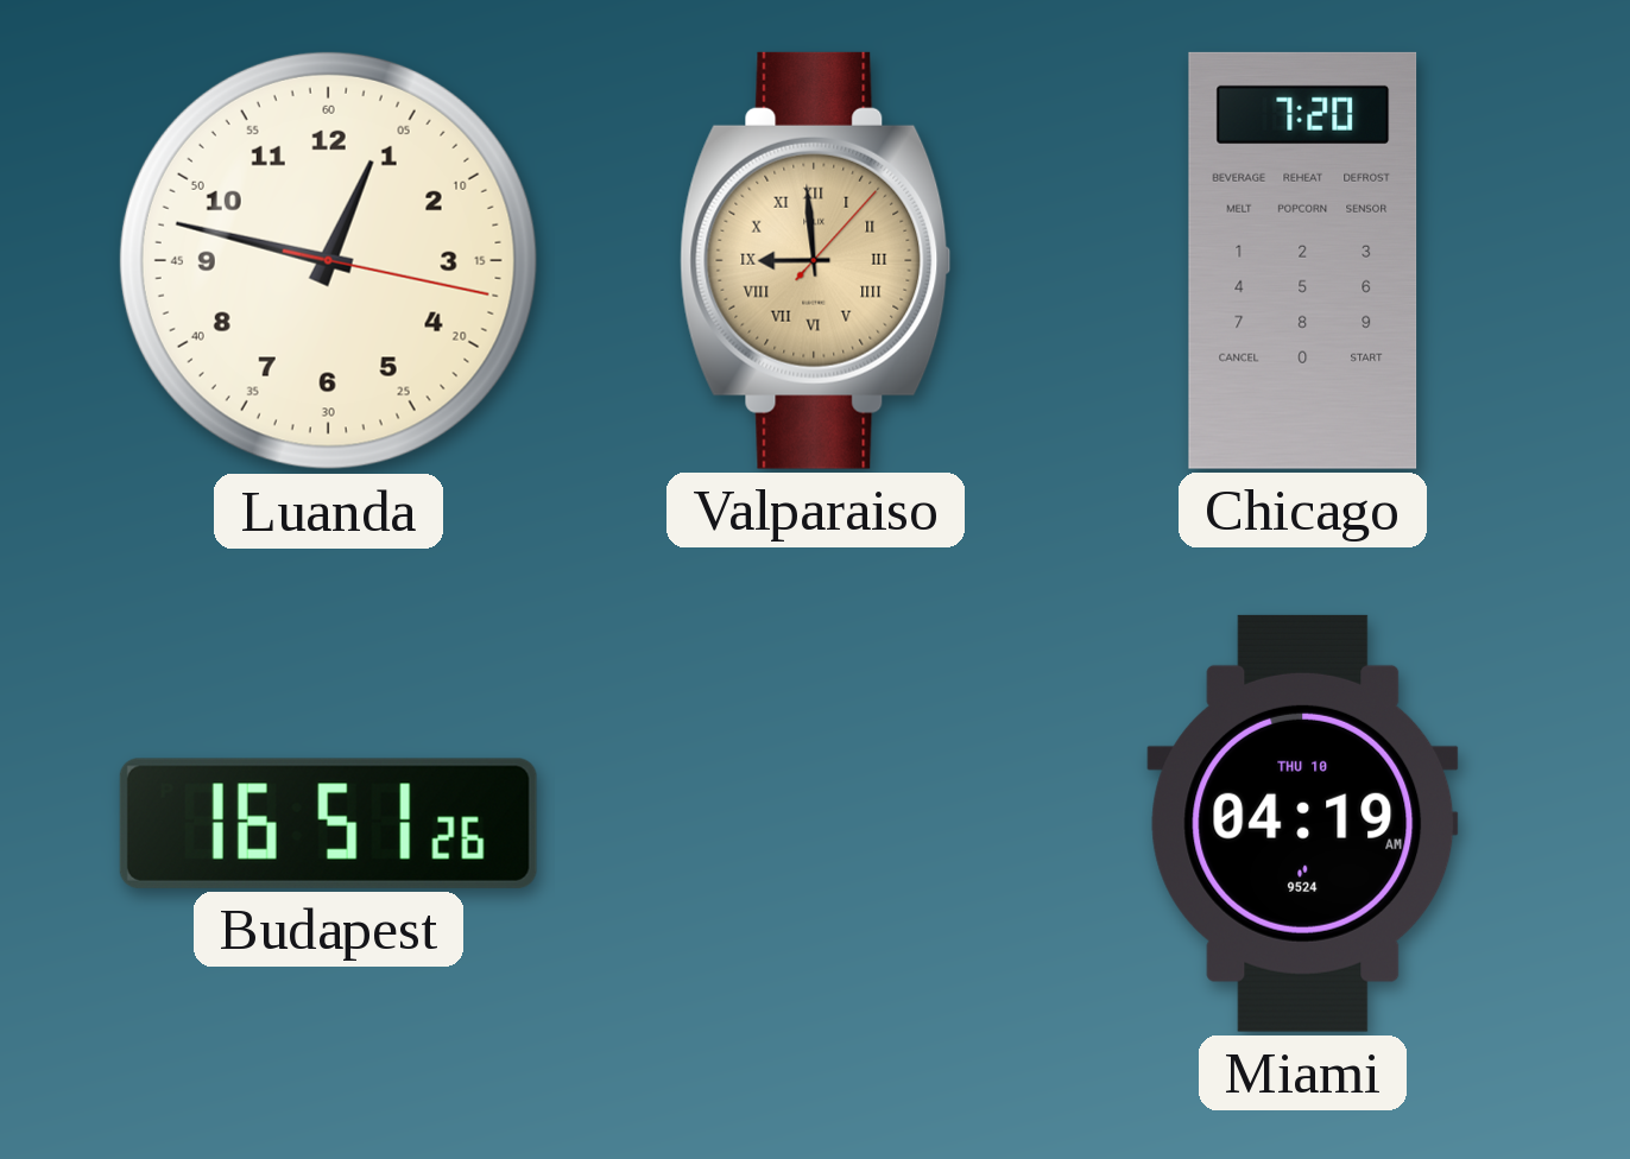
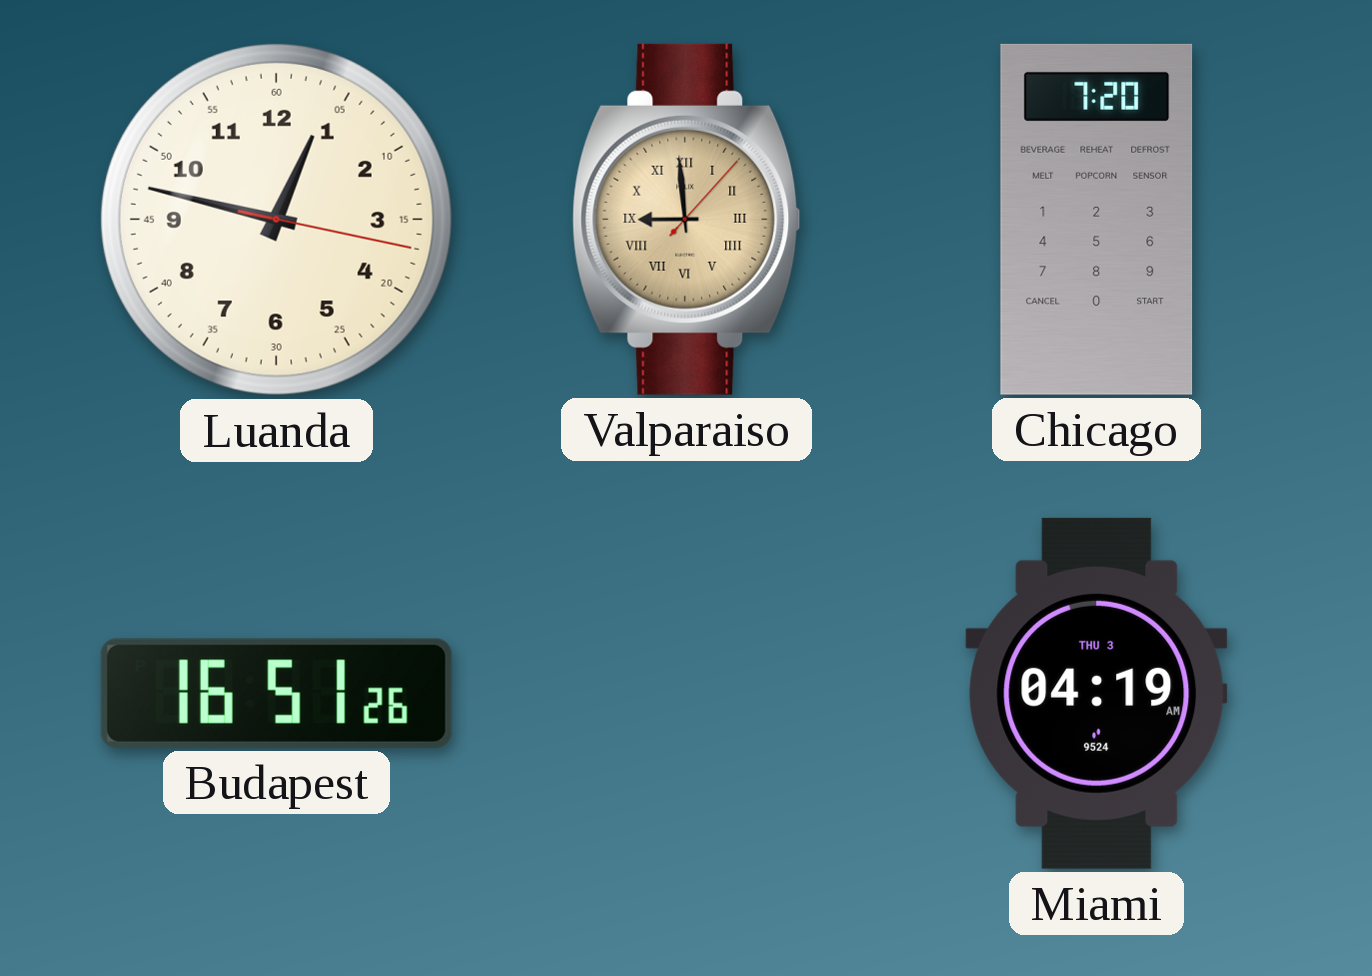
Miami date: THU 10 -> THU 3
